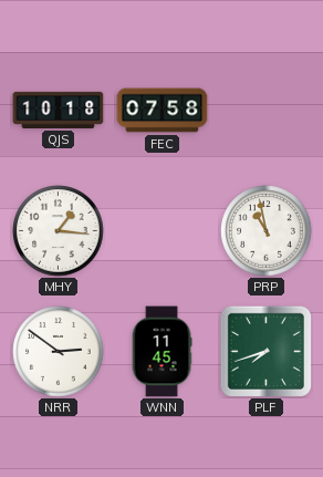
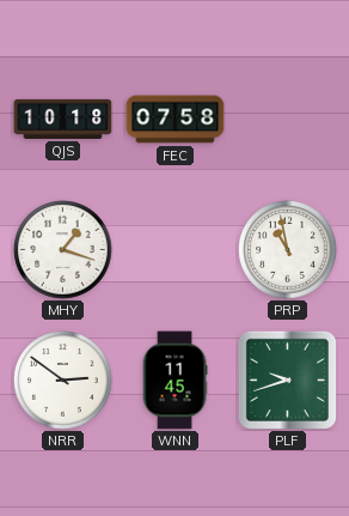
MHY: 1:16 -> 1:18
PLF: 7:42 -> 9:42
